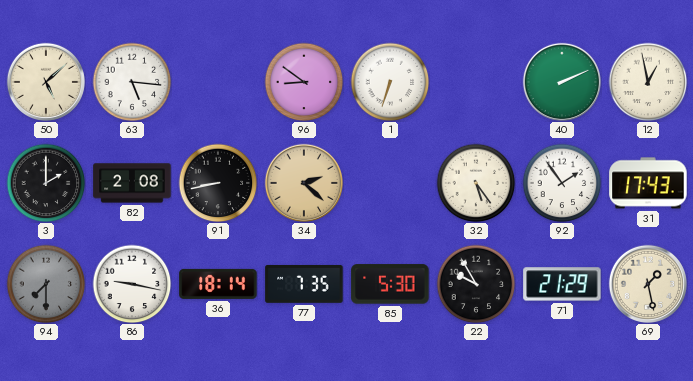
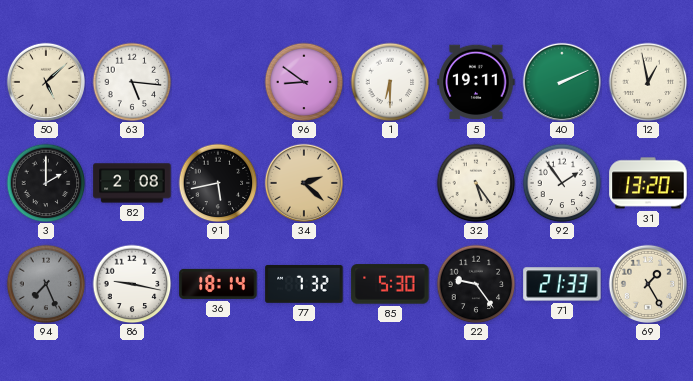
1: 6:33 -> 6:30
5: none -> 19:11
91: 8:43 -> 5:43
31: 17:43 -> 13:20
94: 7:30 -> 7:26
77: 7:35 -> 7:32
22: 9:55 -> 9:24
71: 21:29 -> 21:33
69: 1:28 -> 1:25
